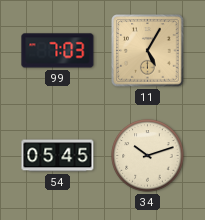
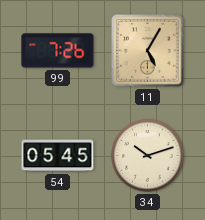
99: 7:03 -> 7:26
